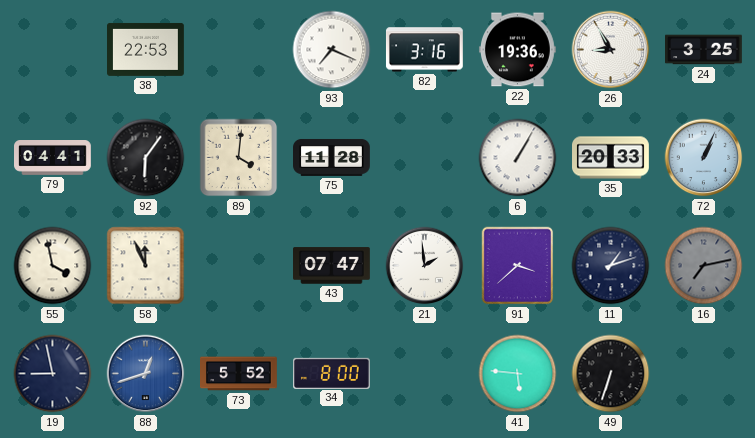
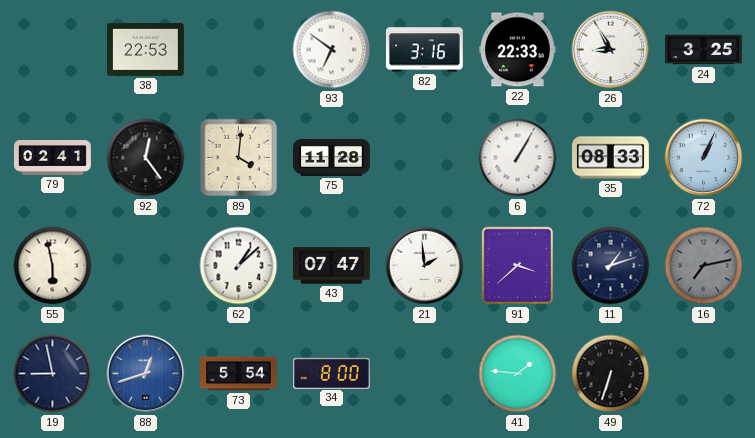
93: 7:19 -> 6:51
22: 19:36 -> 22:33
79: 04:41 -> 02:41
92: 6:06 -> 12:24
35: 20:33 -> 08:33
55: 3:58 -> 5:58
58: 11:56 -> none
62: none -> 1:08
73: 5:52 -> 5:54
41: 5:46 -> 1:46
